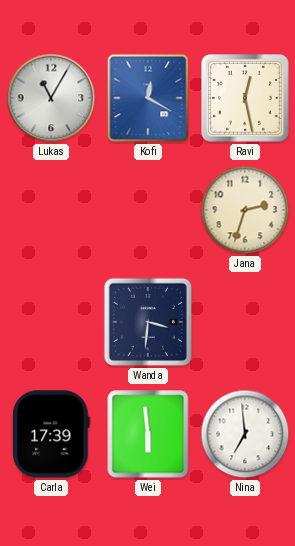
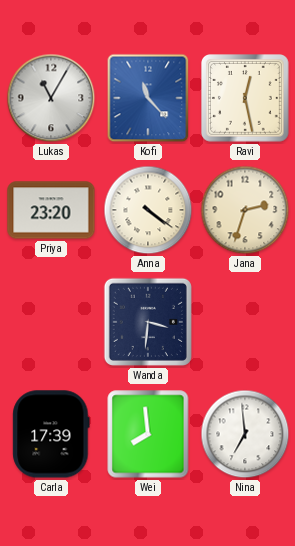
Kofi: 12:20 -> 11:23
Priya: none -> 23:20
Anna: none -> 4:21
Wei: 5:59 -> 7:59
